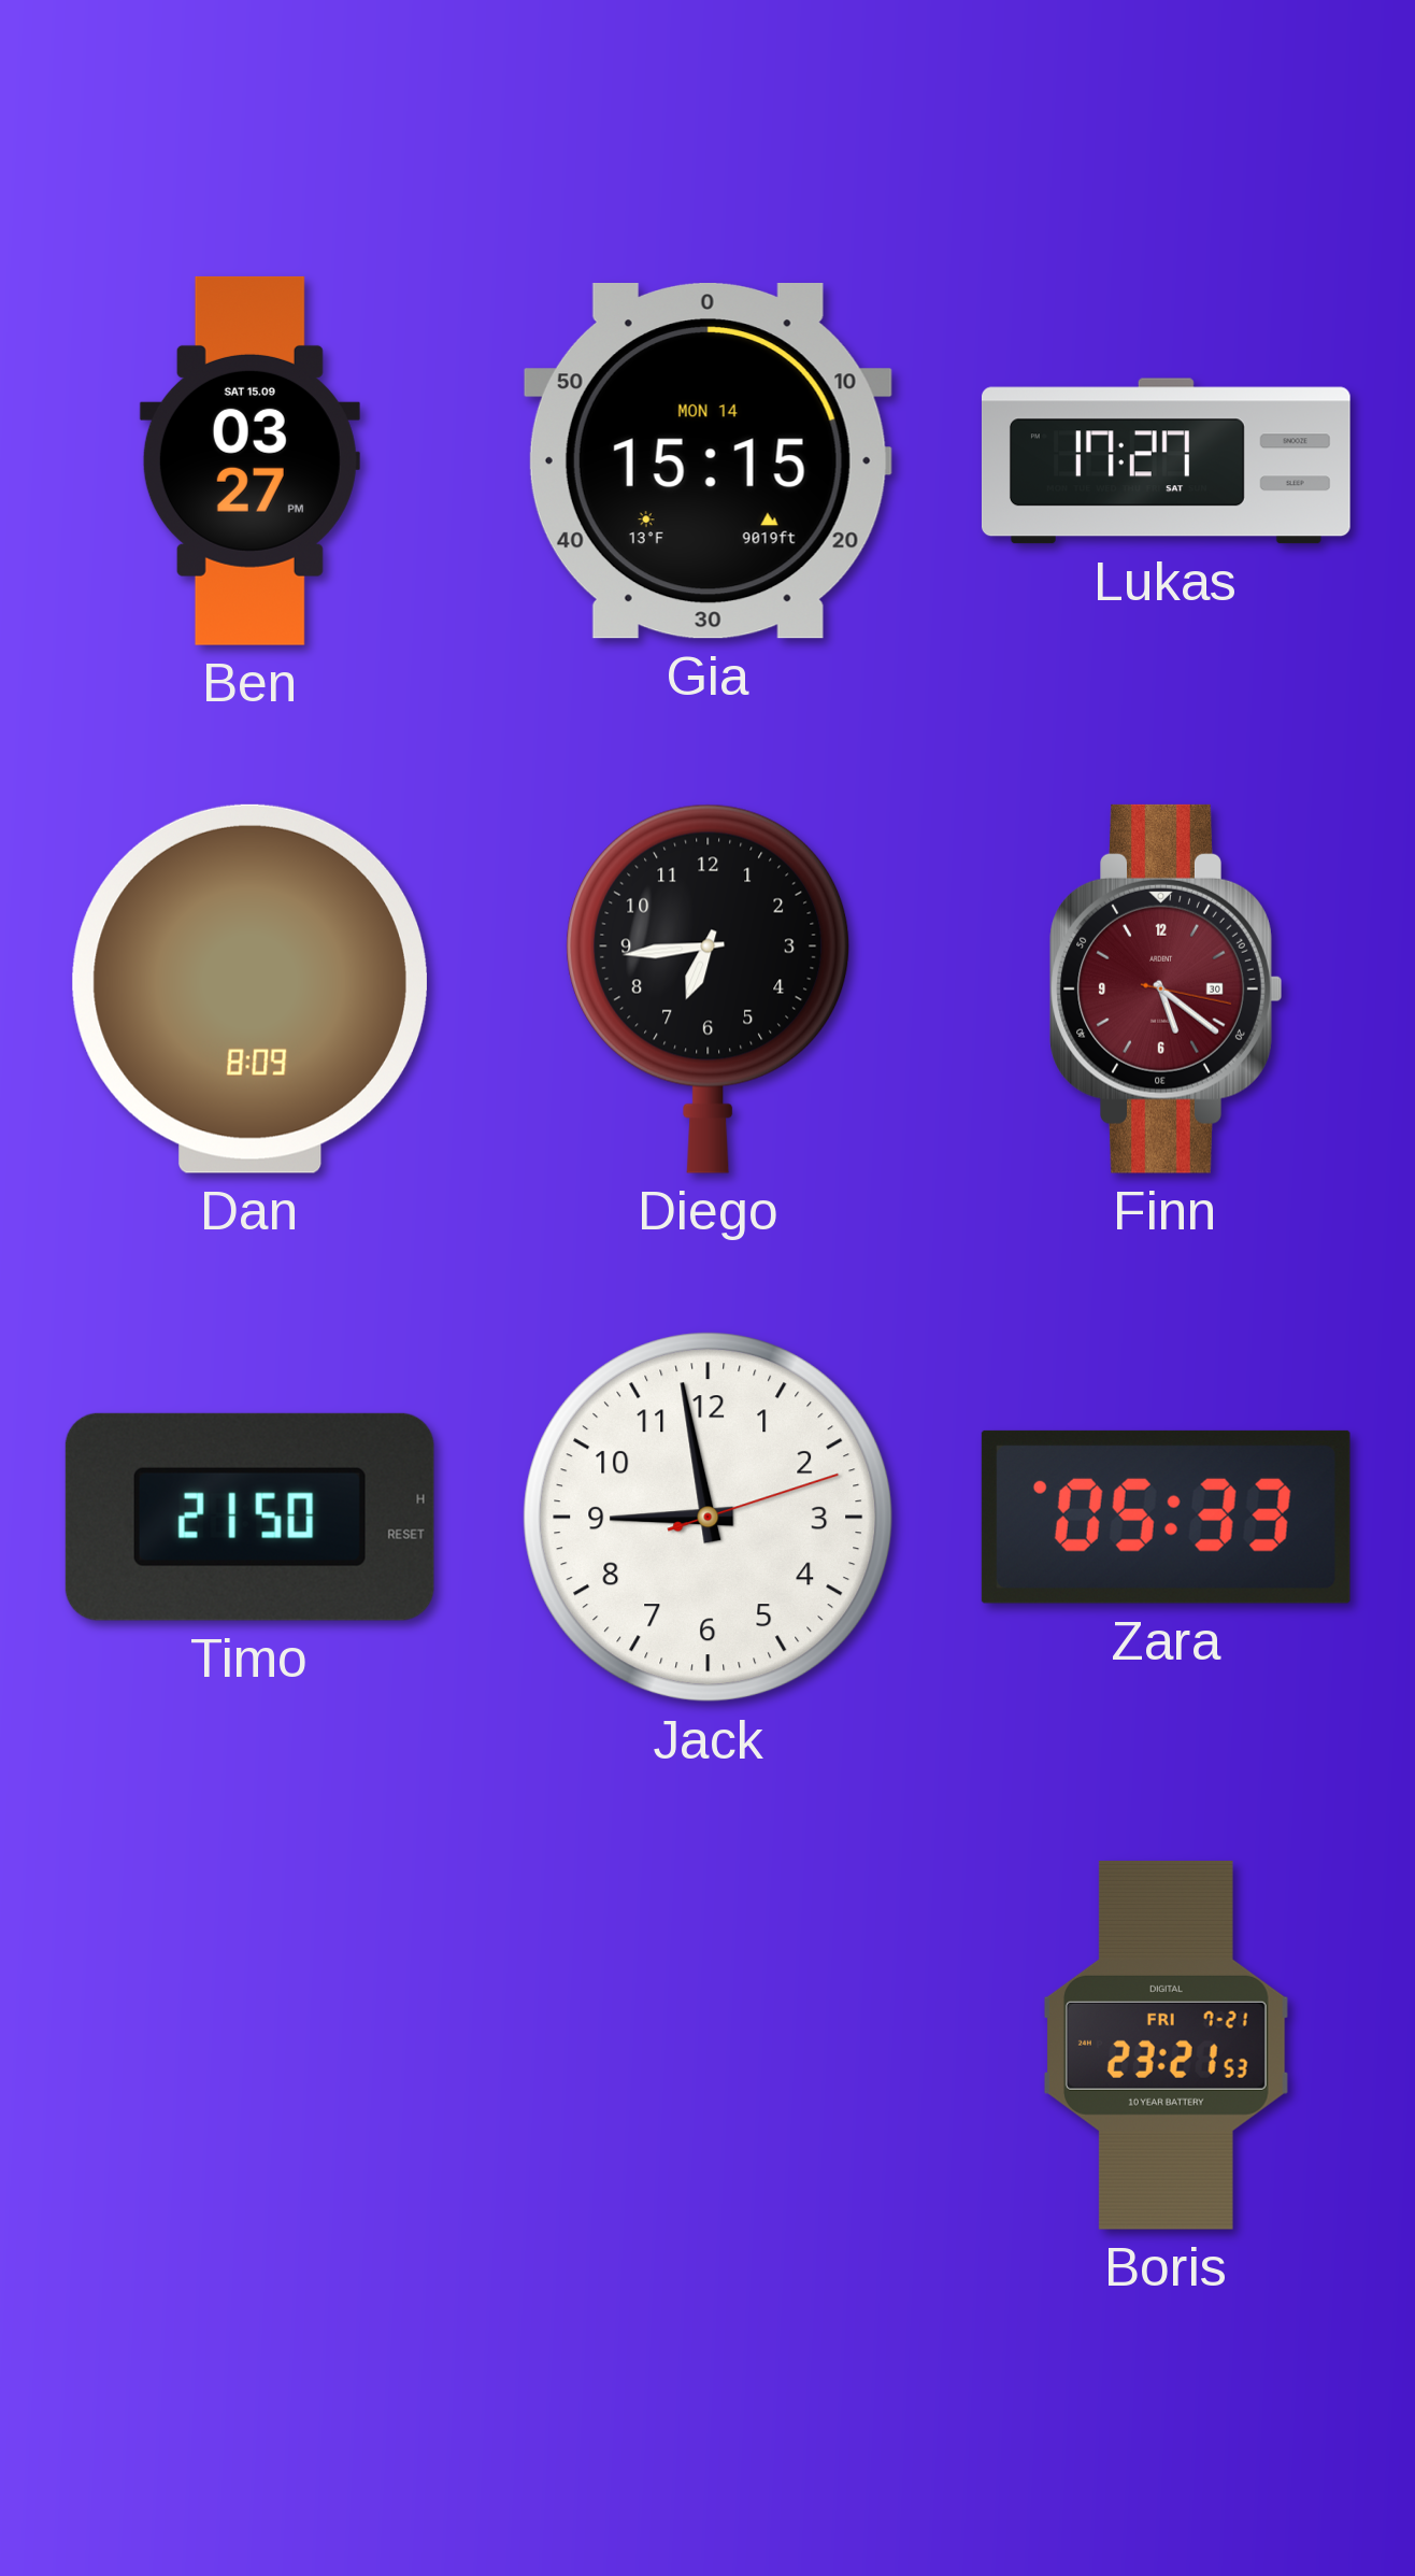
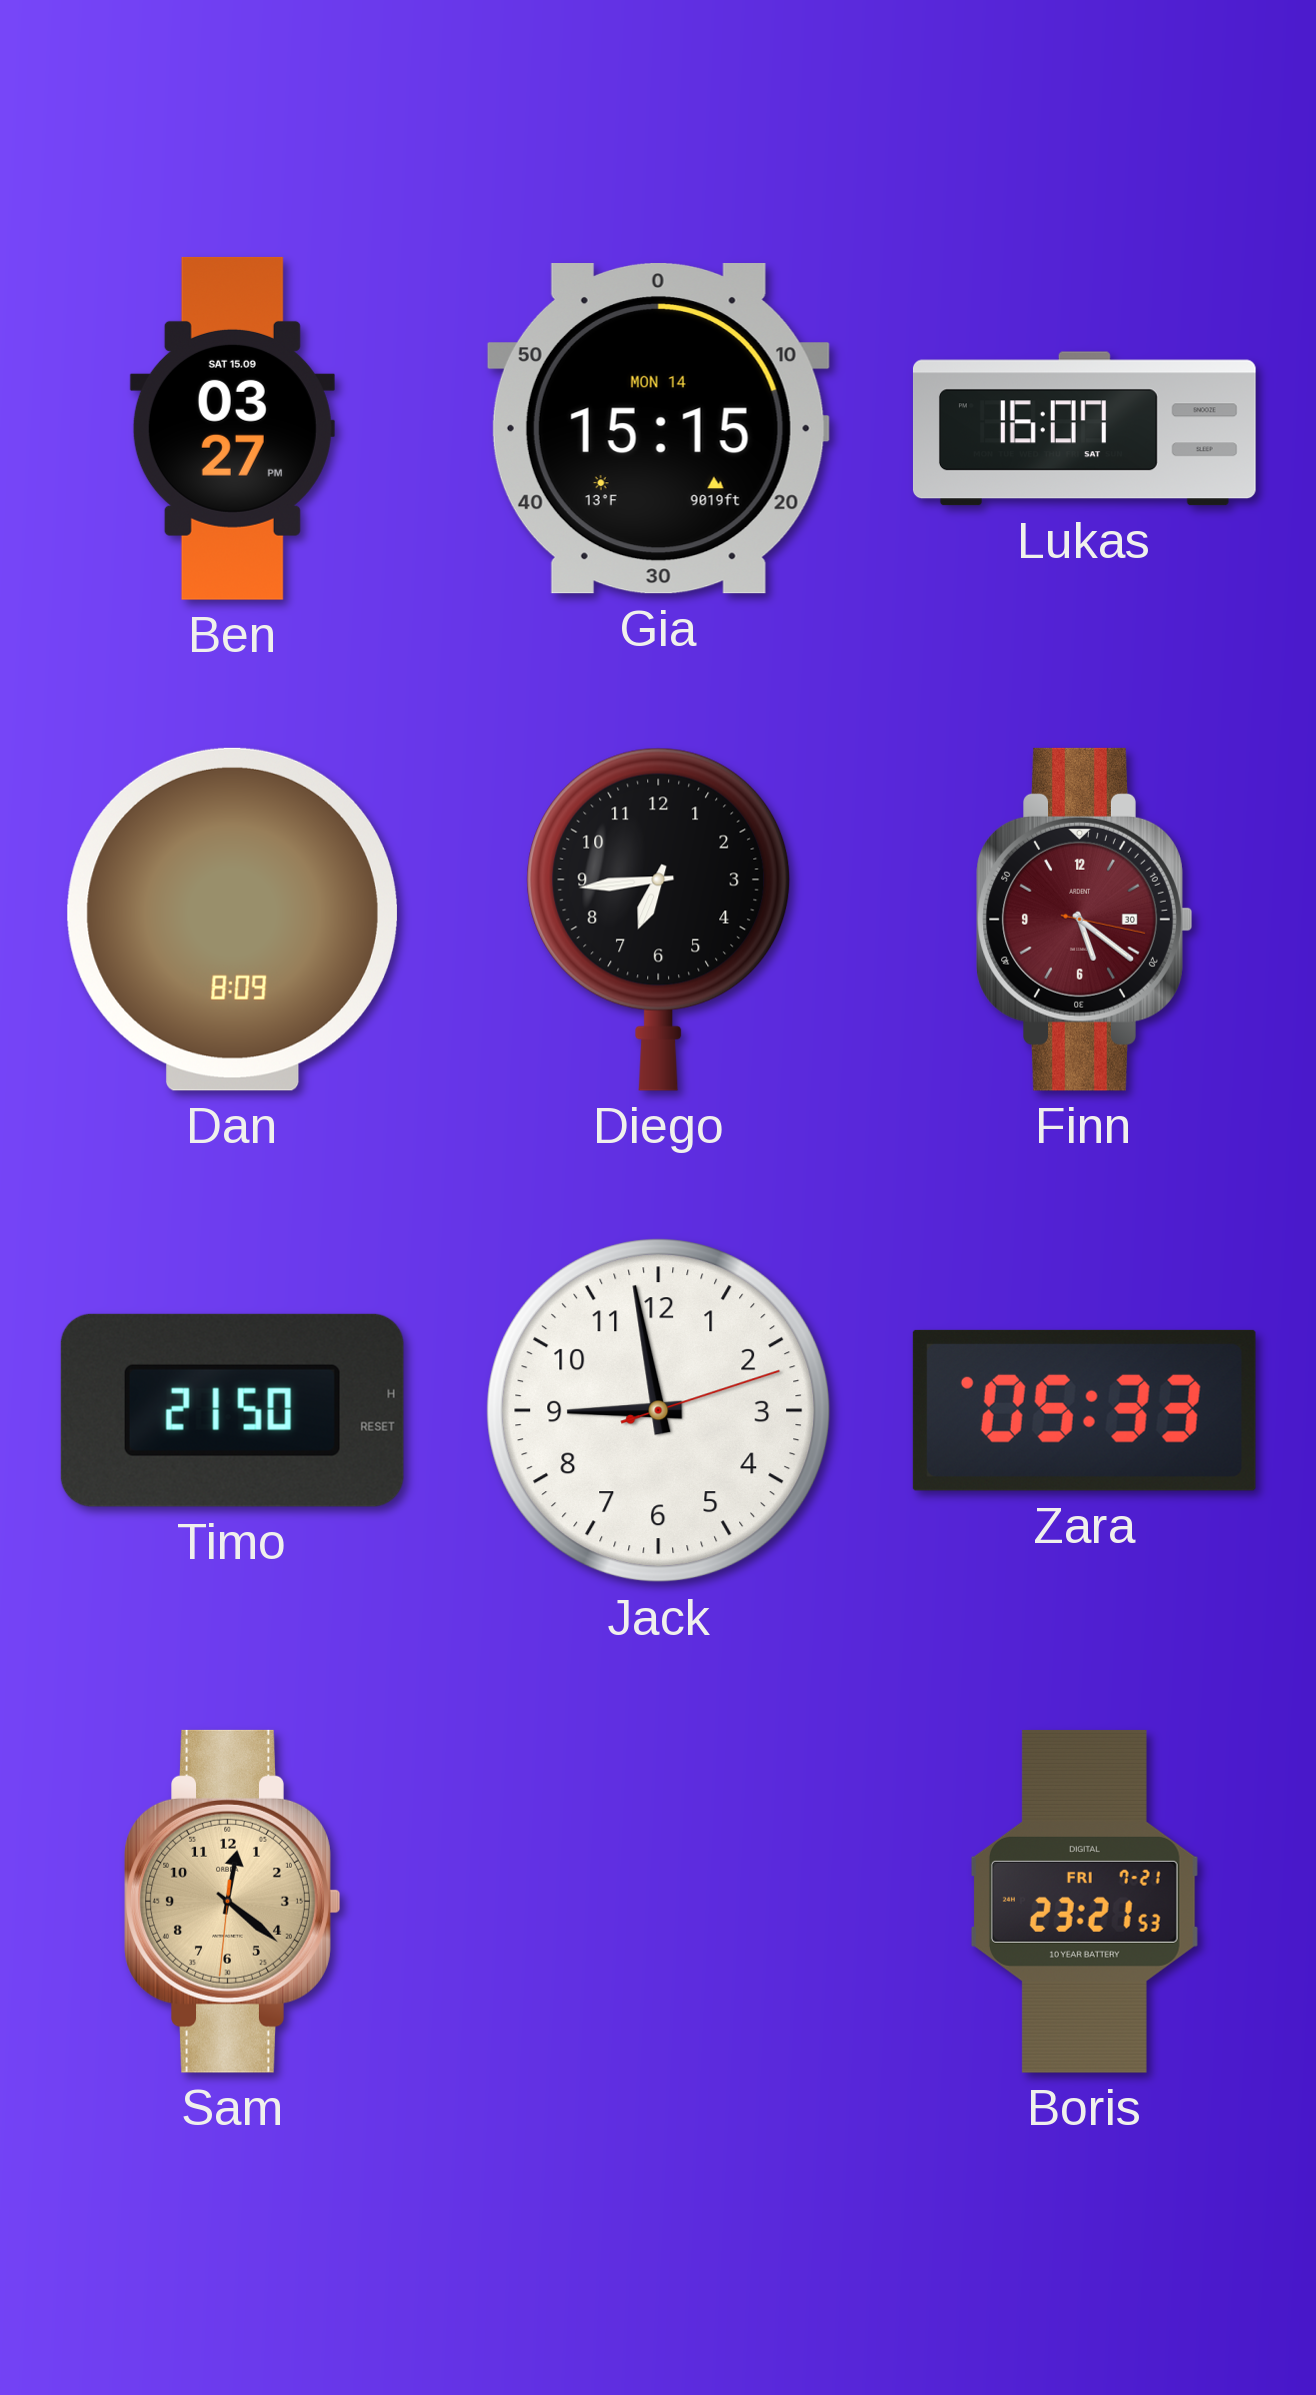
Lukas: 17:27 -> 16:07
Sam: none -> 12:21
